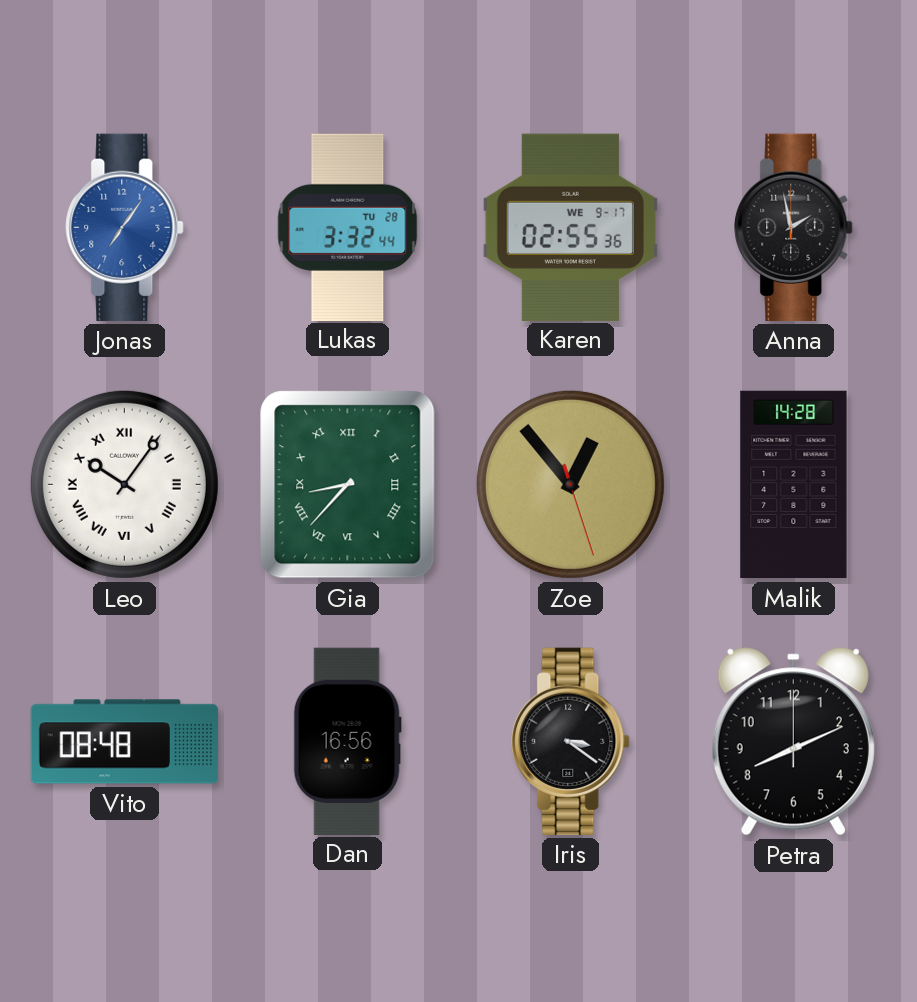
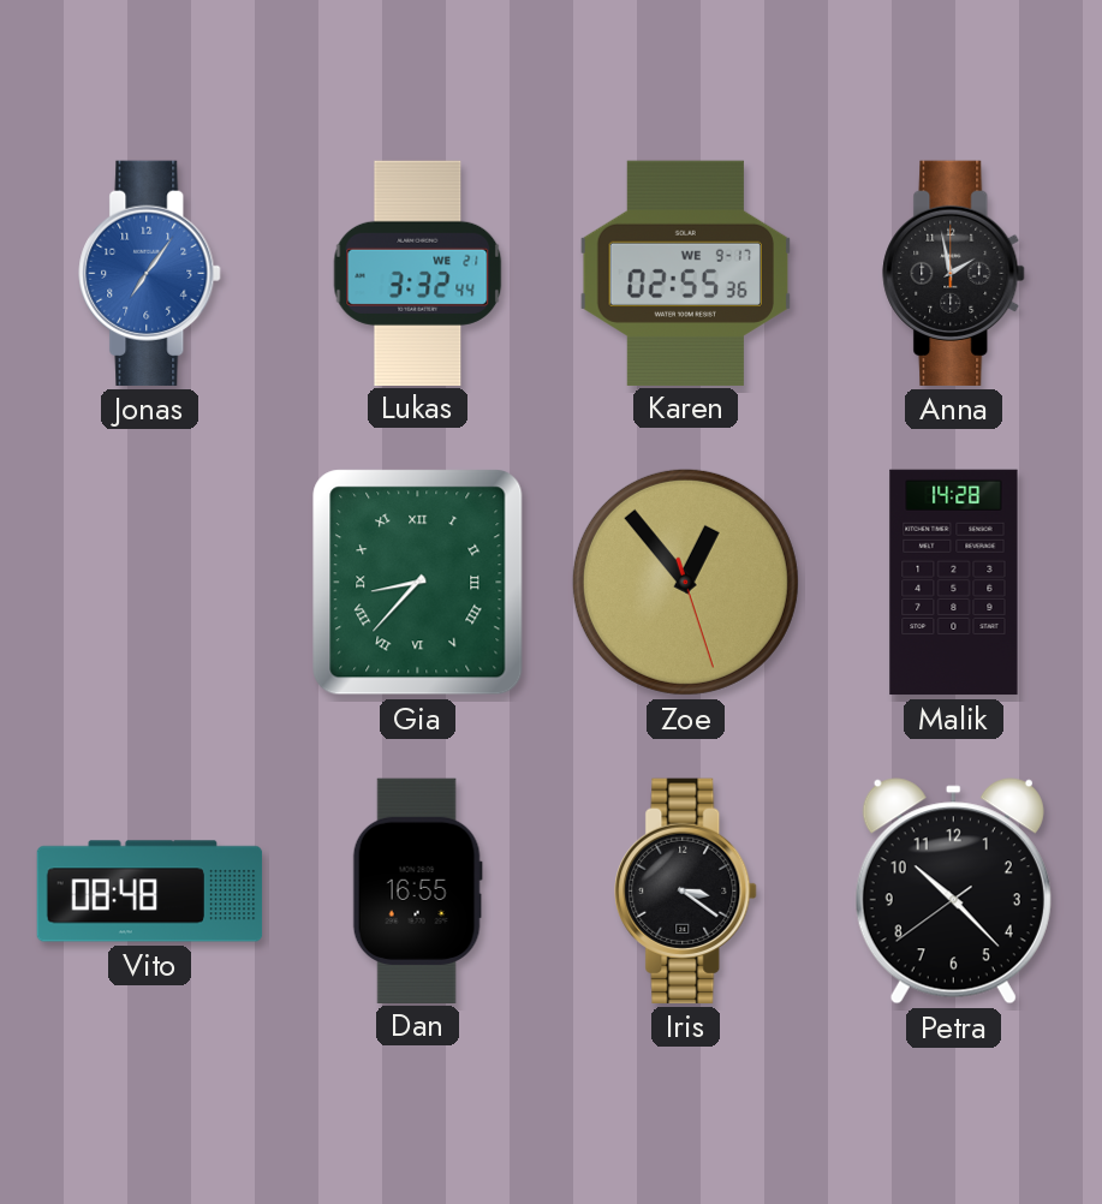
Lukas date: TU 28 -> WE 21
Leo: 10:06 -> none
Dan: 16:56 -> 16:55
Petra: 8:11 -> 10:22
